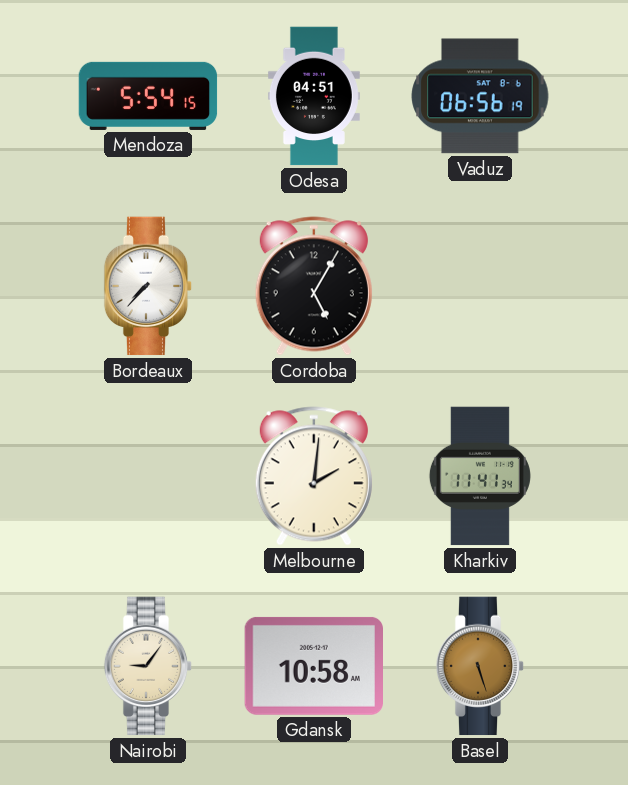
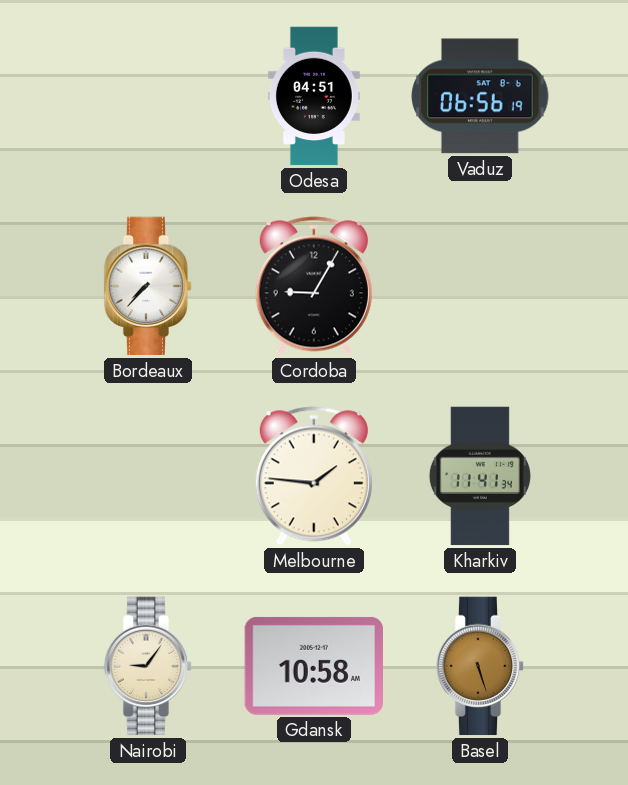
Mendoza: 5:54 -> none
Cordoba: 5:05 -> 9:05
Melbourne: 2:01 -> 1:46
